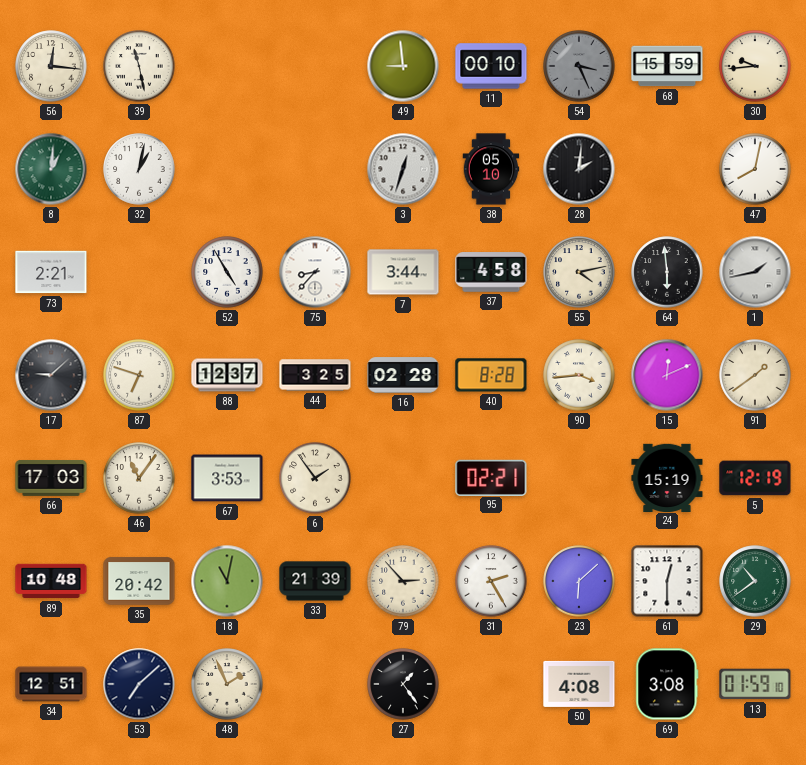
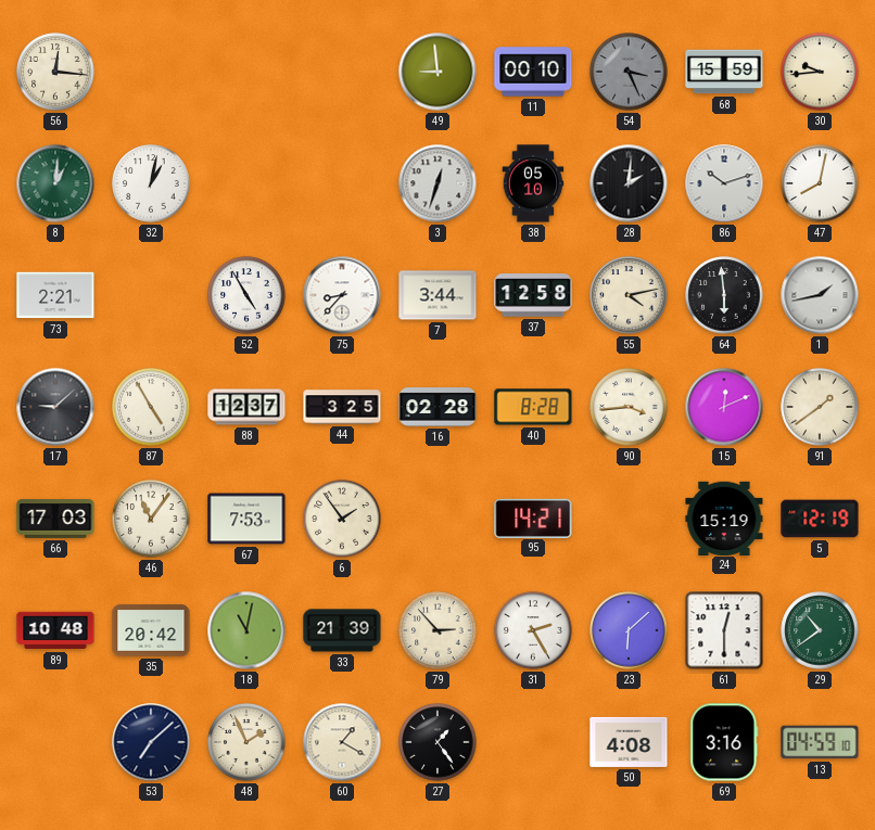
39: 11:28 -> none
86: none -> 10:12
37: 4:58 -> 12:58
87: 6:48 -> 4:55
67: 3:53 -> 7:53
95: 02:21 -> 14:21
34: 12:51 -> none
60: none -> 1:20
69: 3:08 -> 3:16
13: 01:59 -> 04:59
